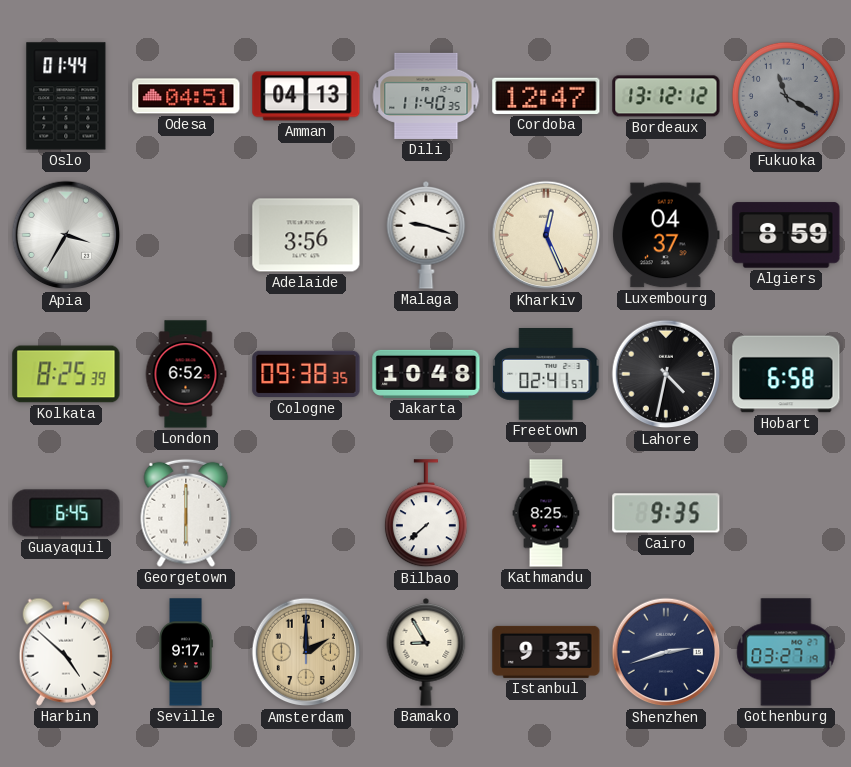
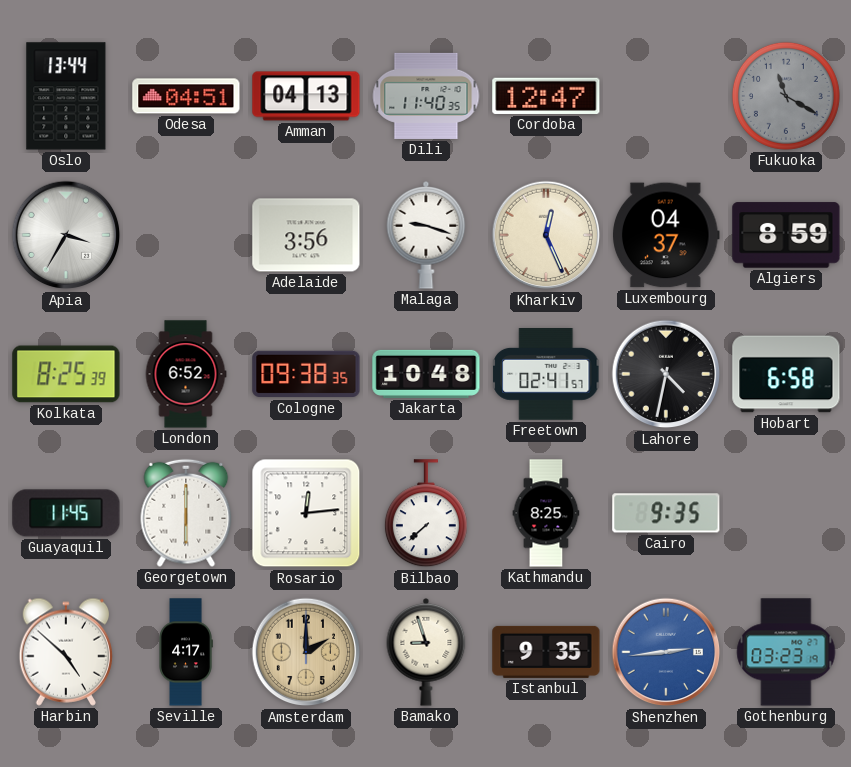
Oslo: 01:44 -> 13:44
Bordeaux: 13:12 -> none
Guayaquil: 6:45 -> 11:45
Rosario: none -> 12:14
Seville: 9:17 -> 4:17
Bamako: 8:55 -> 8:57
Shenzhen: 2:42 -> 2:44
Shenzhen dial: navy -> blue
Gothenburg: 03:27 -> 03:23
